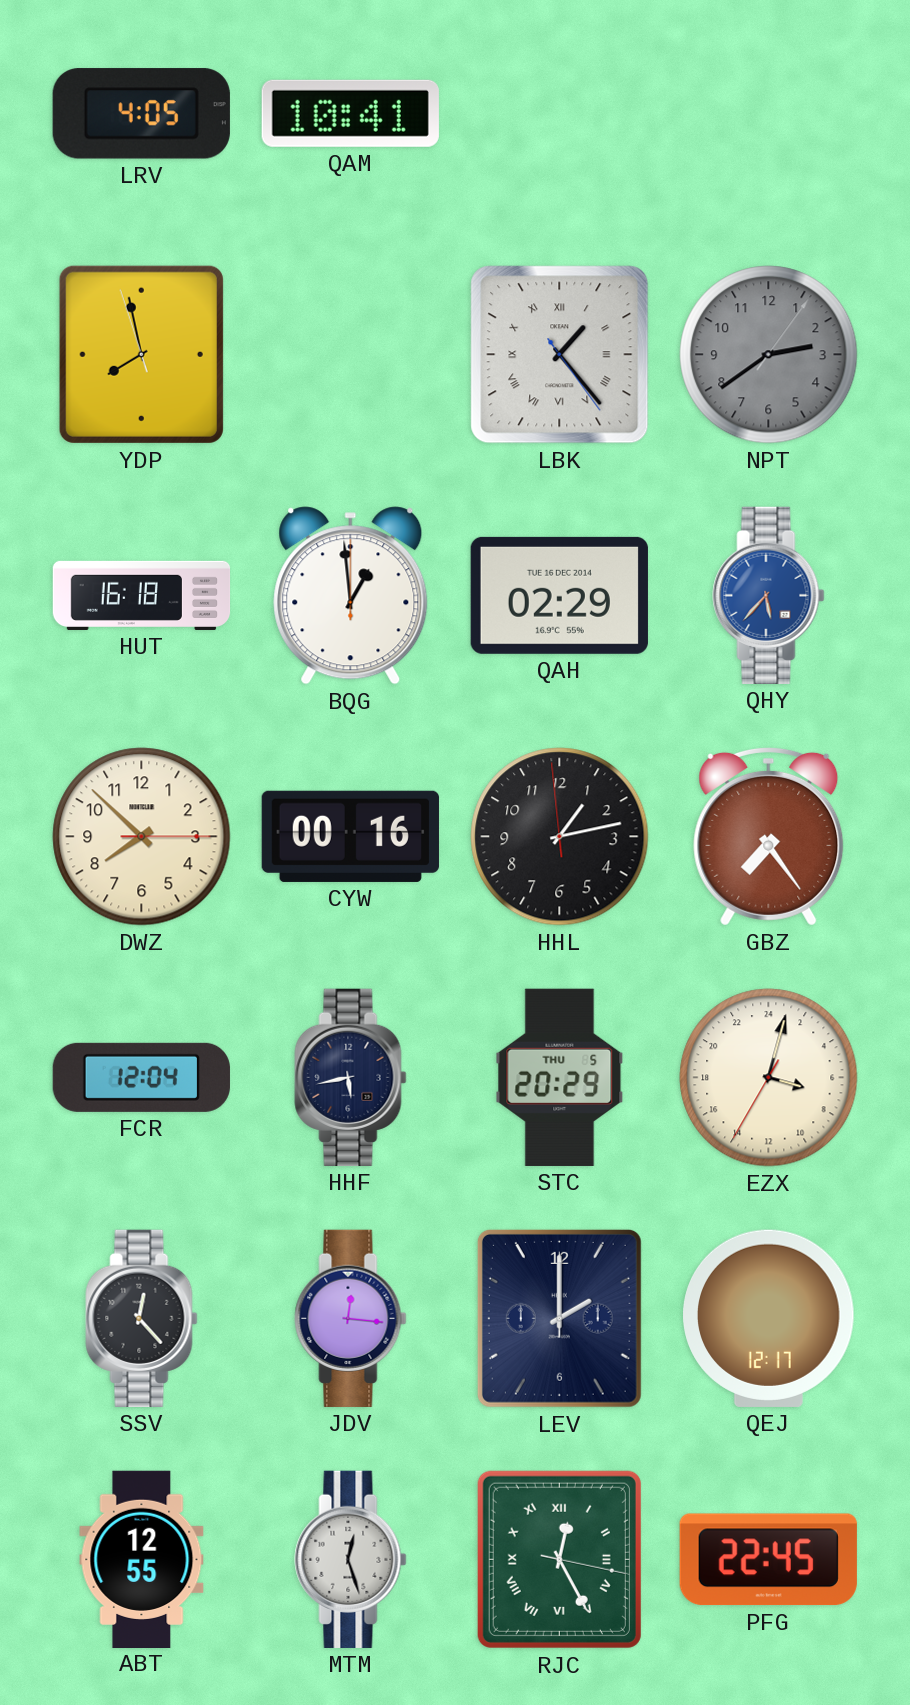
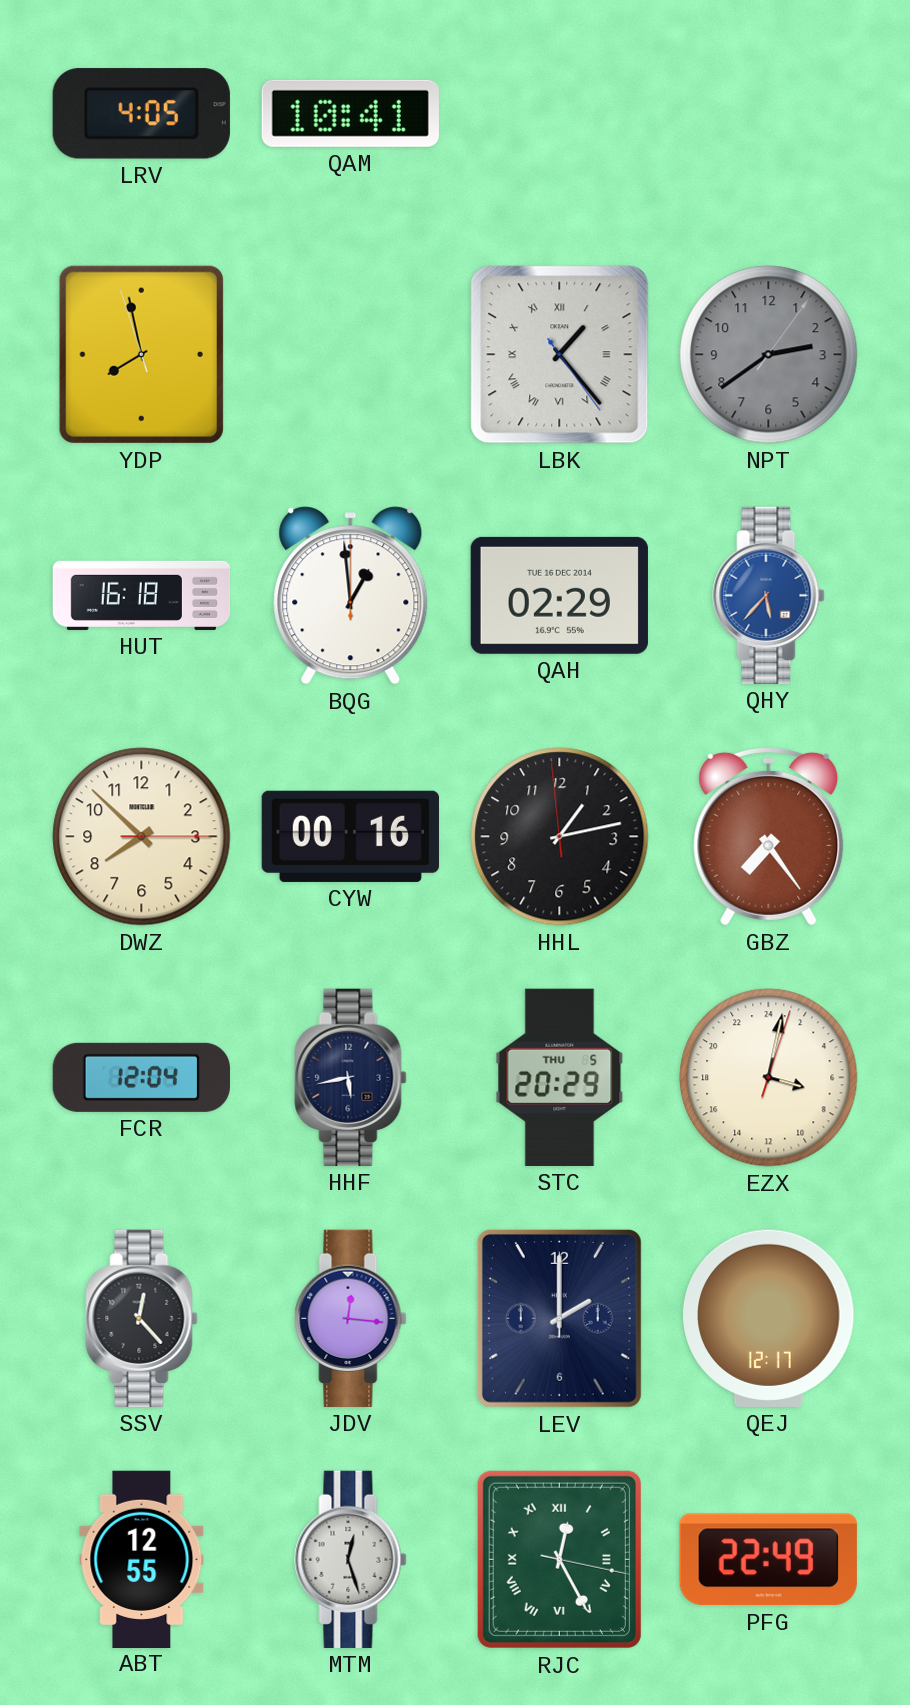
EZX: 7:02:35 -> 7:02:03
PFG: 22:45 -> 22:49
